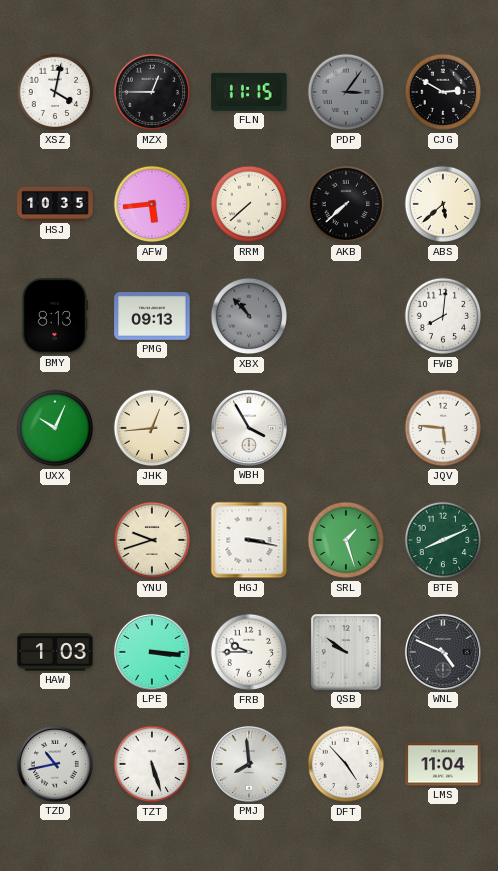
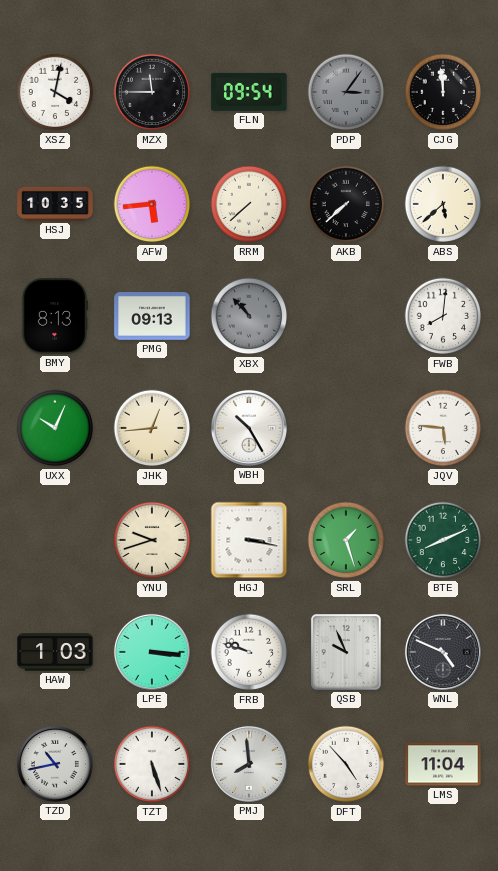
MZX: 12:45 -> 11:45
FLN: 11:15 -> 09:54
CJG: 2:50 -> 11:59
WBH: 3:55 -> 10:25
FRB: 9:45 -> 9:48
QSB: 9:51 -> 9:56
